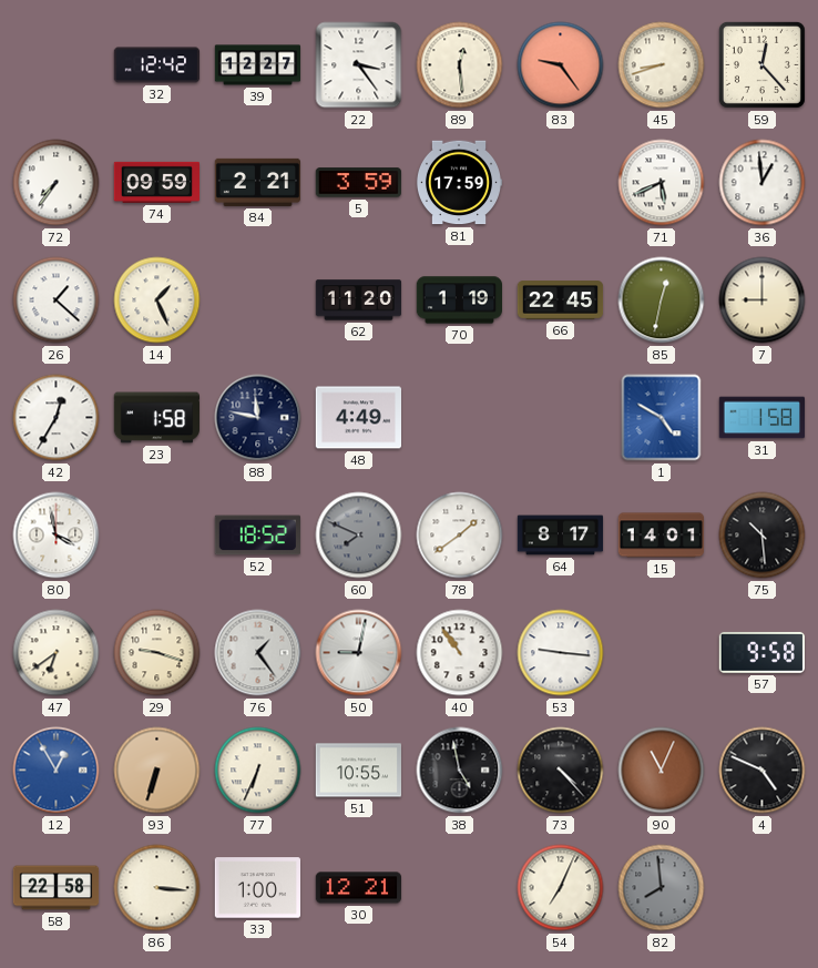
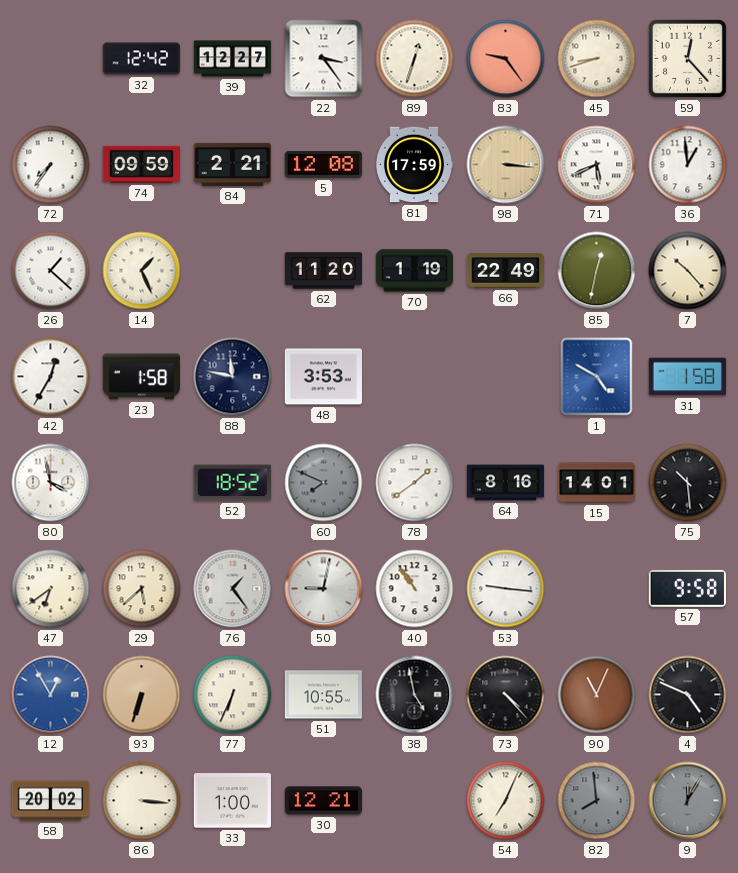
89: 12:29 -> 12:33
5: 3:59 -> 12:08
98: none -> 3:16
66: 22:45 -> 22:49
7: 9:00 -> 10:23
48: 4:49 -> 3:53
64: 8:17 -> 8:16
29: 9:18 -> 5:38
58: 22:58 -> 20:02
9: none -> 12:05
